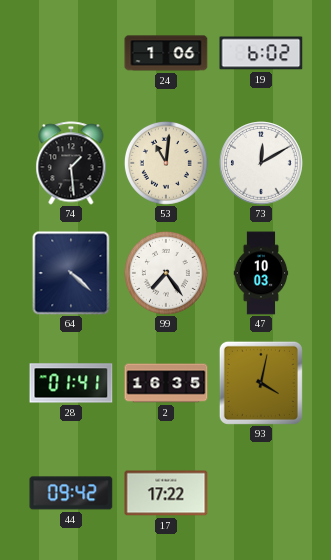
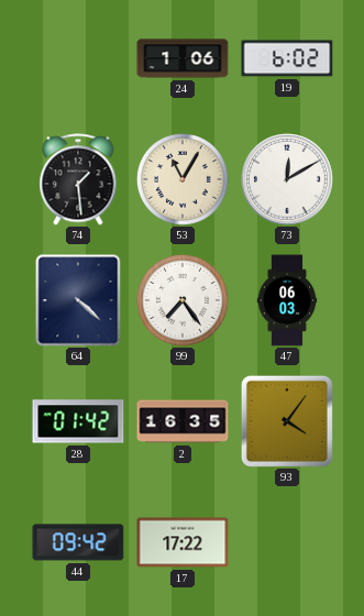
53: 11:01 -> 11:05
47: 10:03 -> 06:03
28: 01:41 -> 01:42
93: 4:02 -> 4:06
